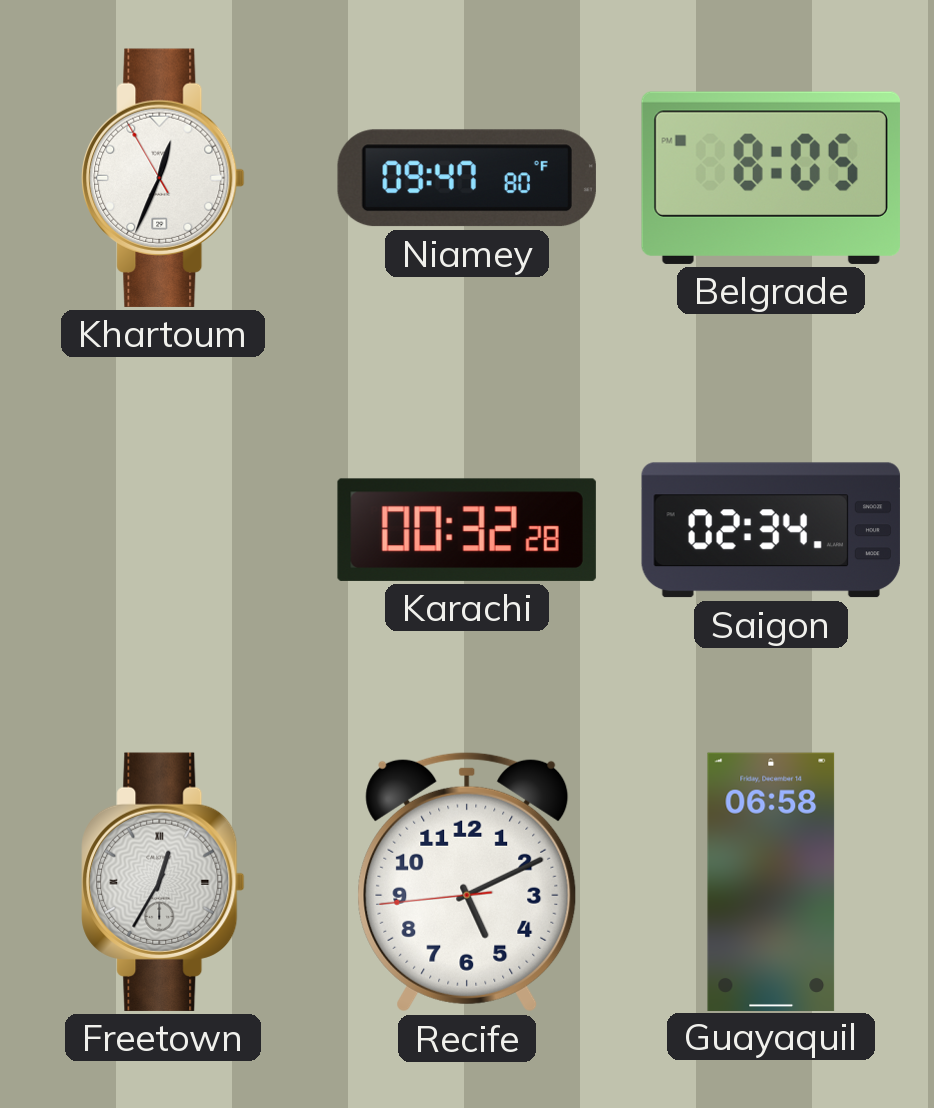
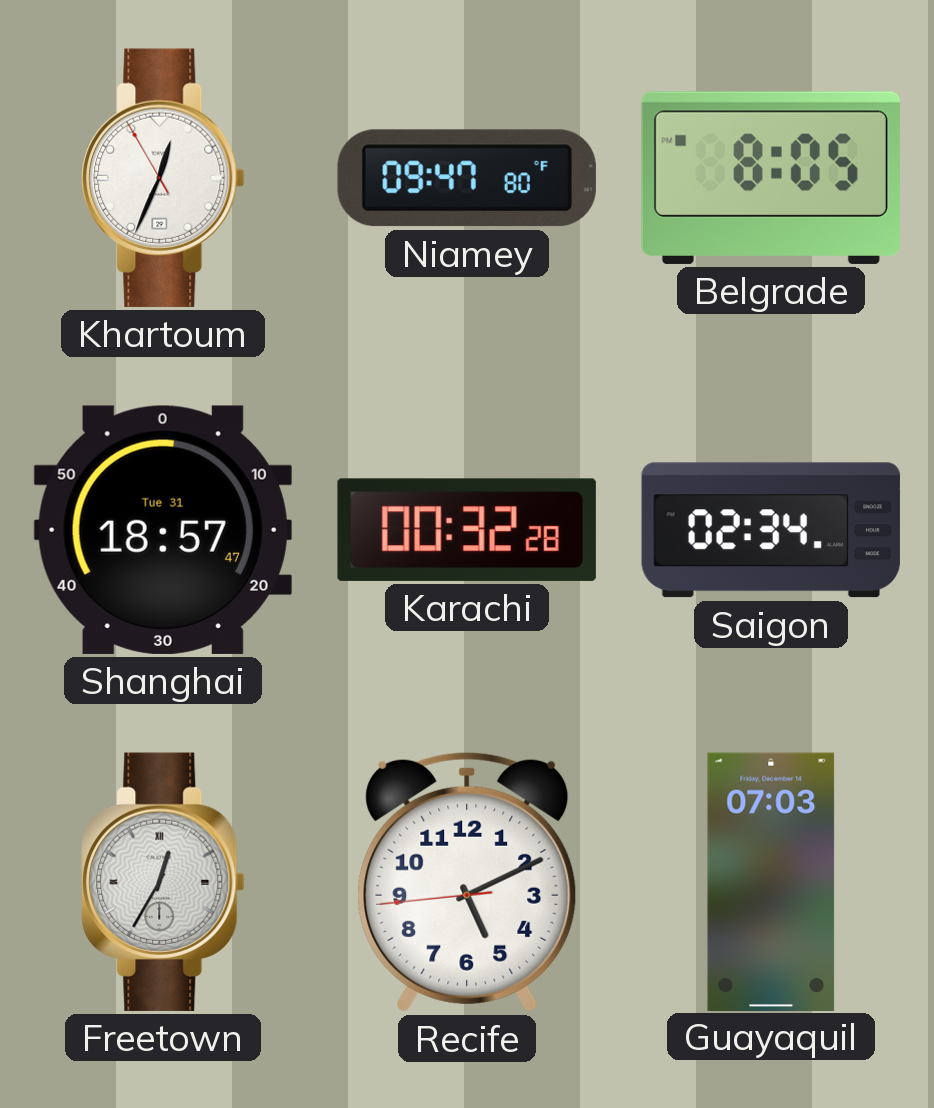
Shanghai: none -> 18:57
Guayaquil: 06:58 -> 07:03
